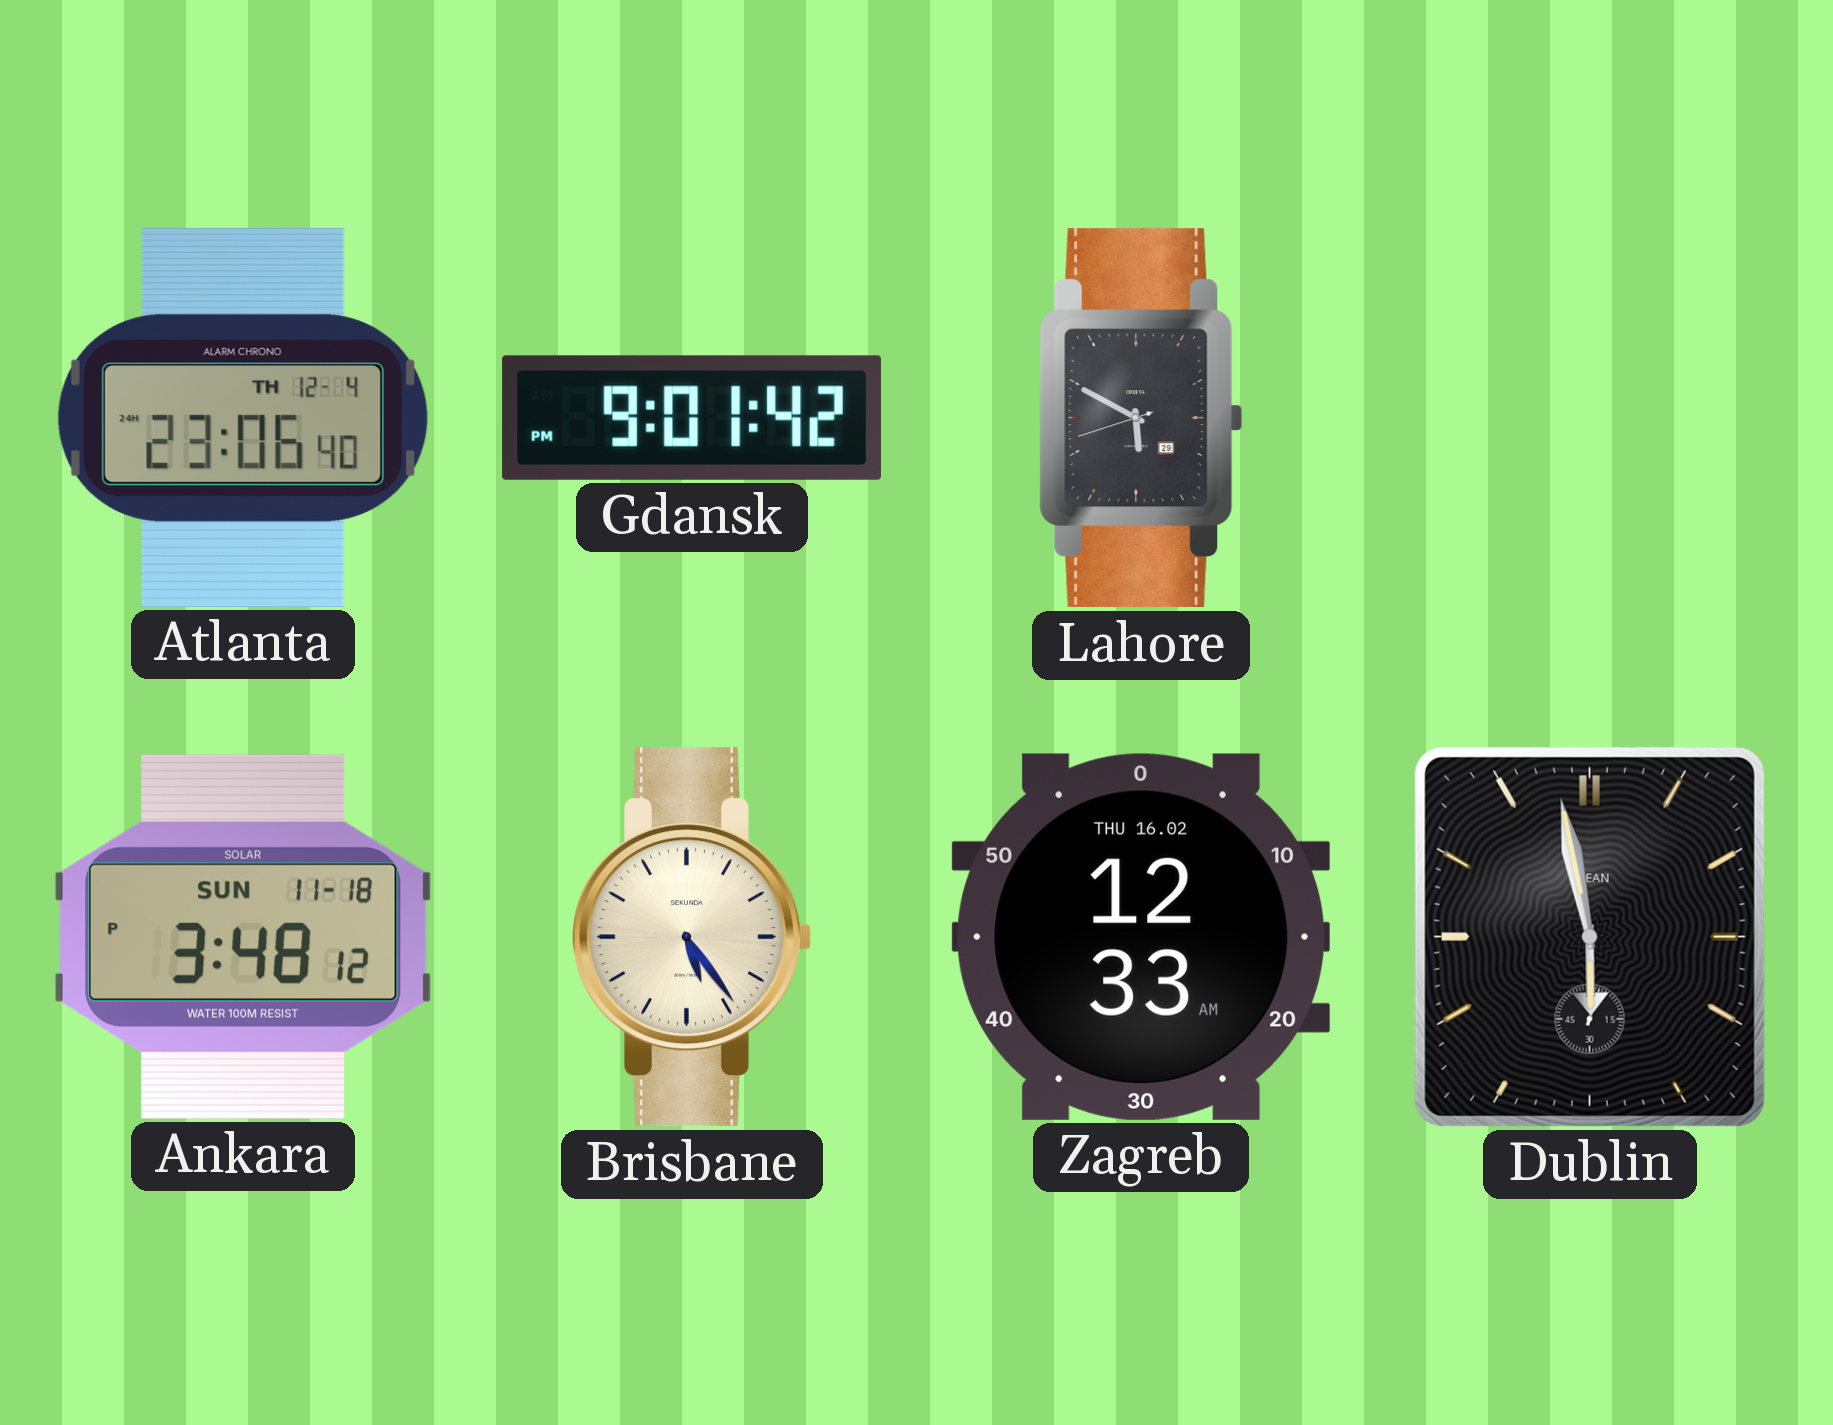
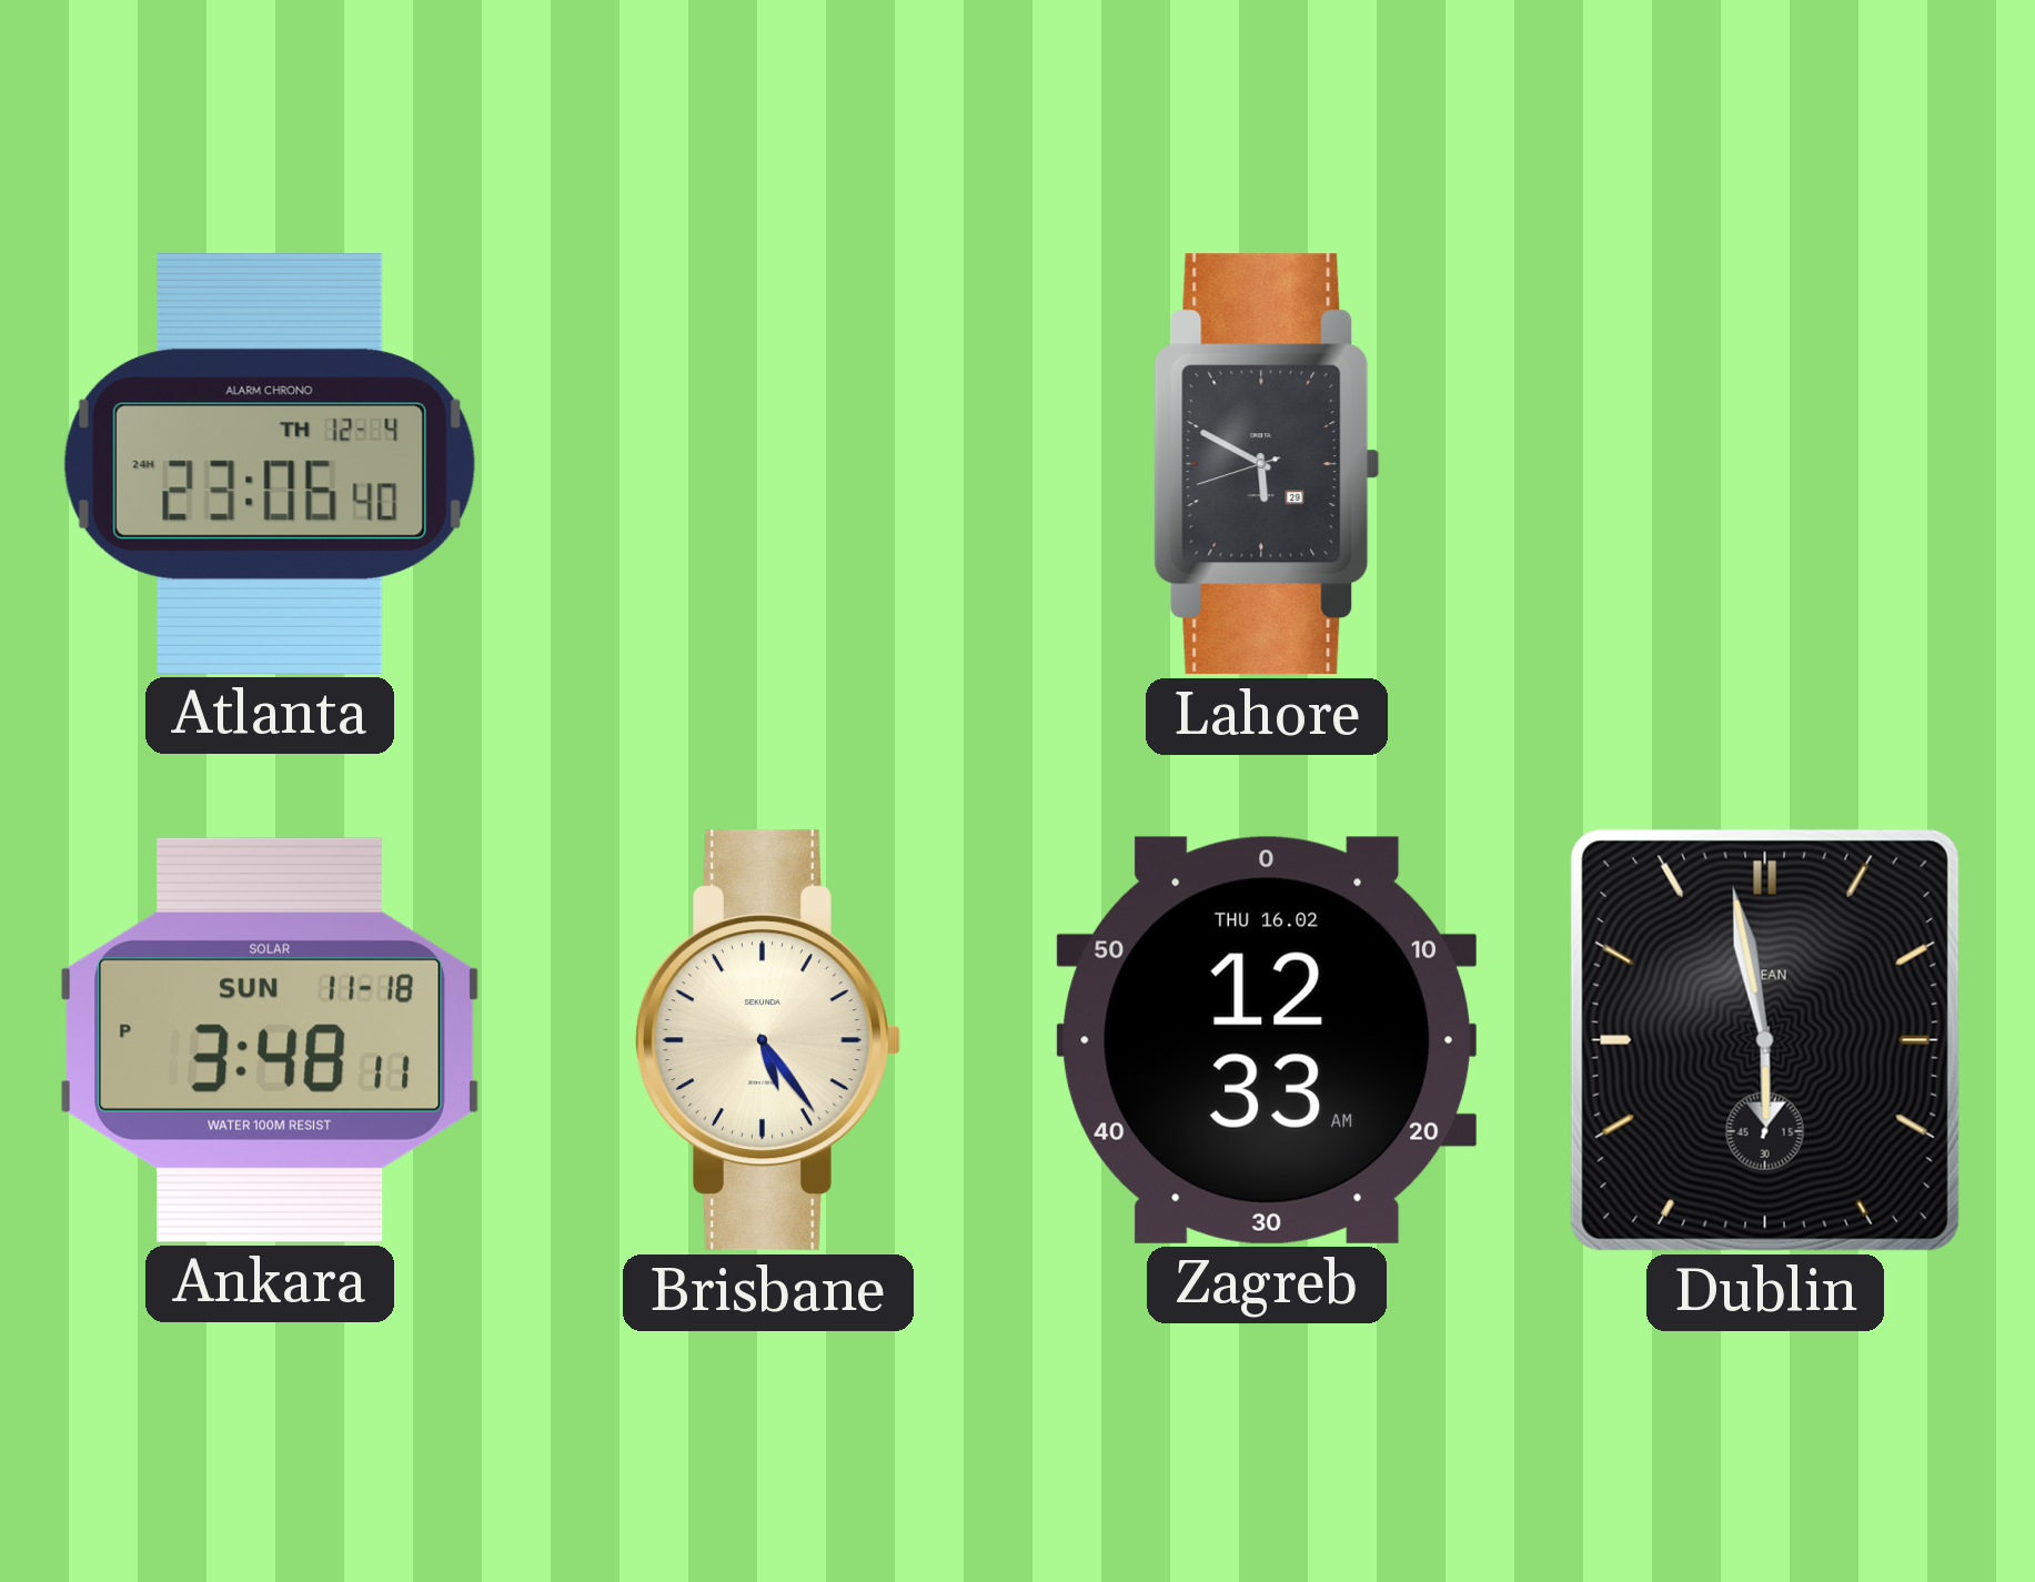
Gdansk: 9:01 -> none
Ankara: 3:48:12 PM -> 3:48:11 PM
